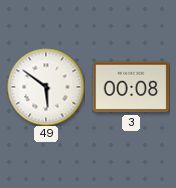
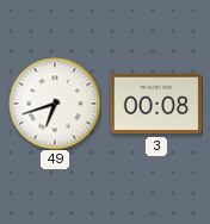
49: 5:51 -> 6:42
